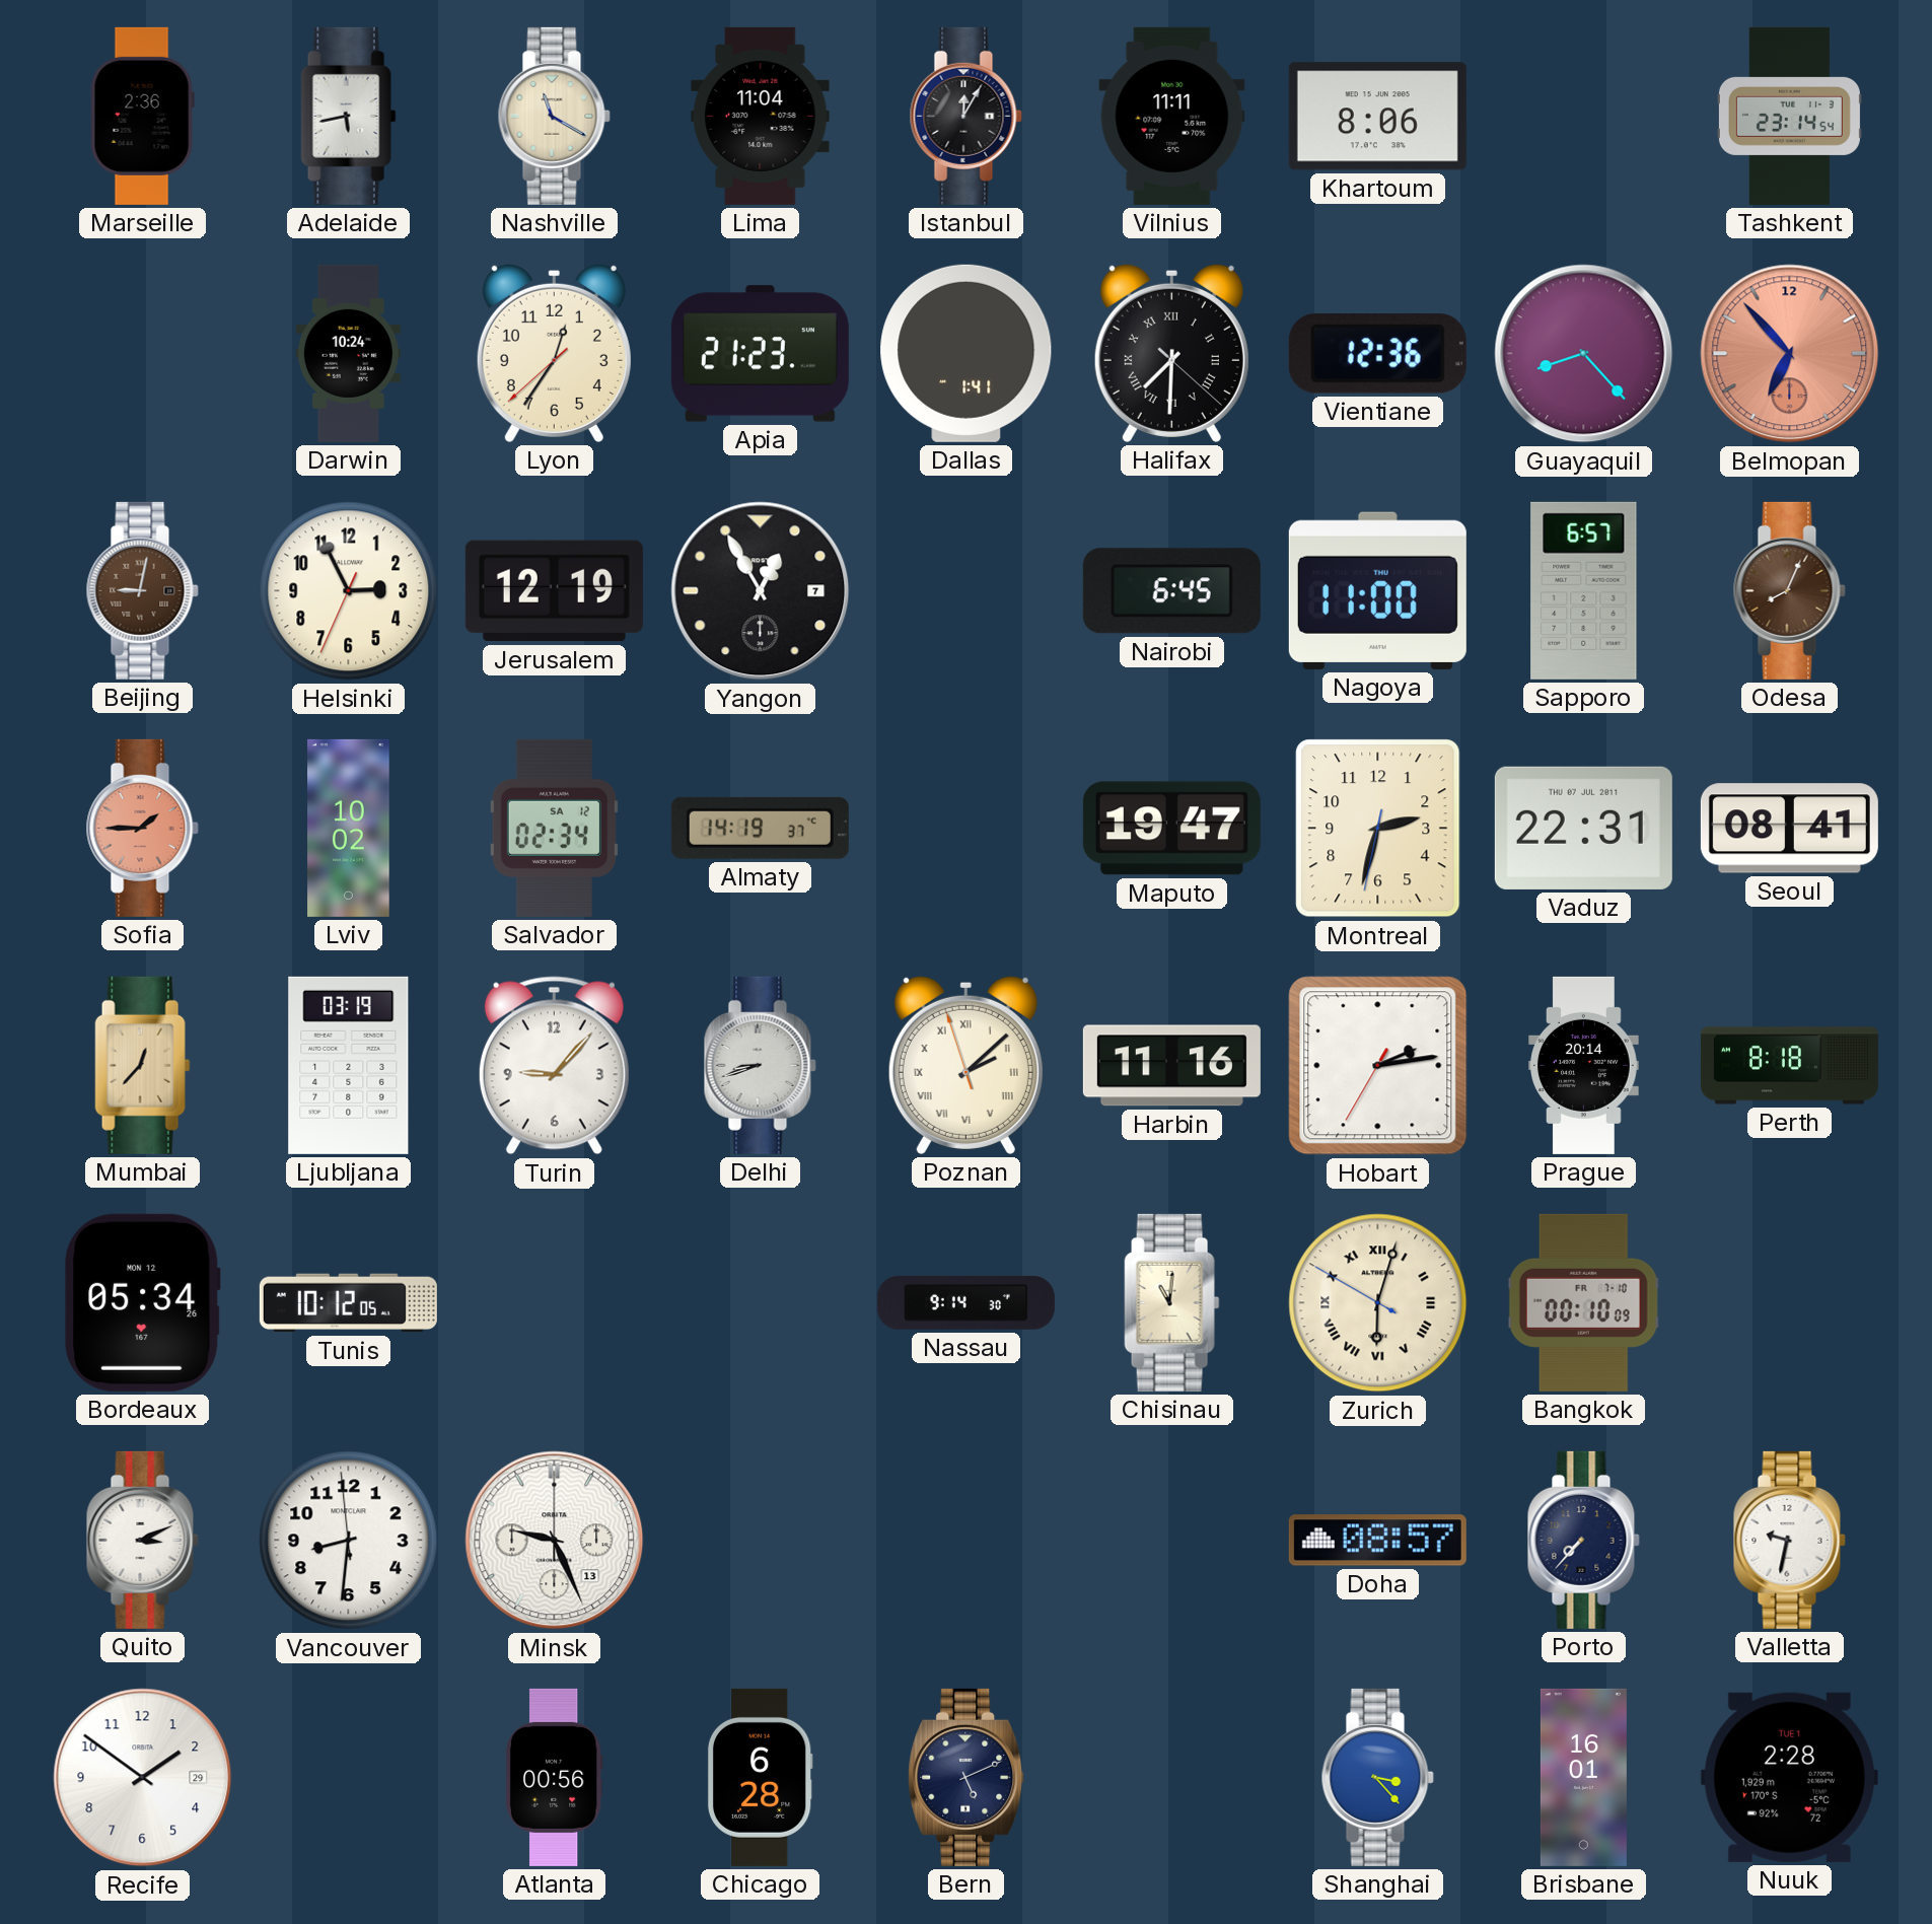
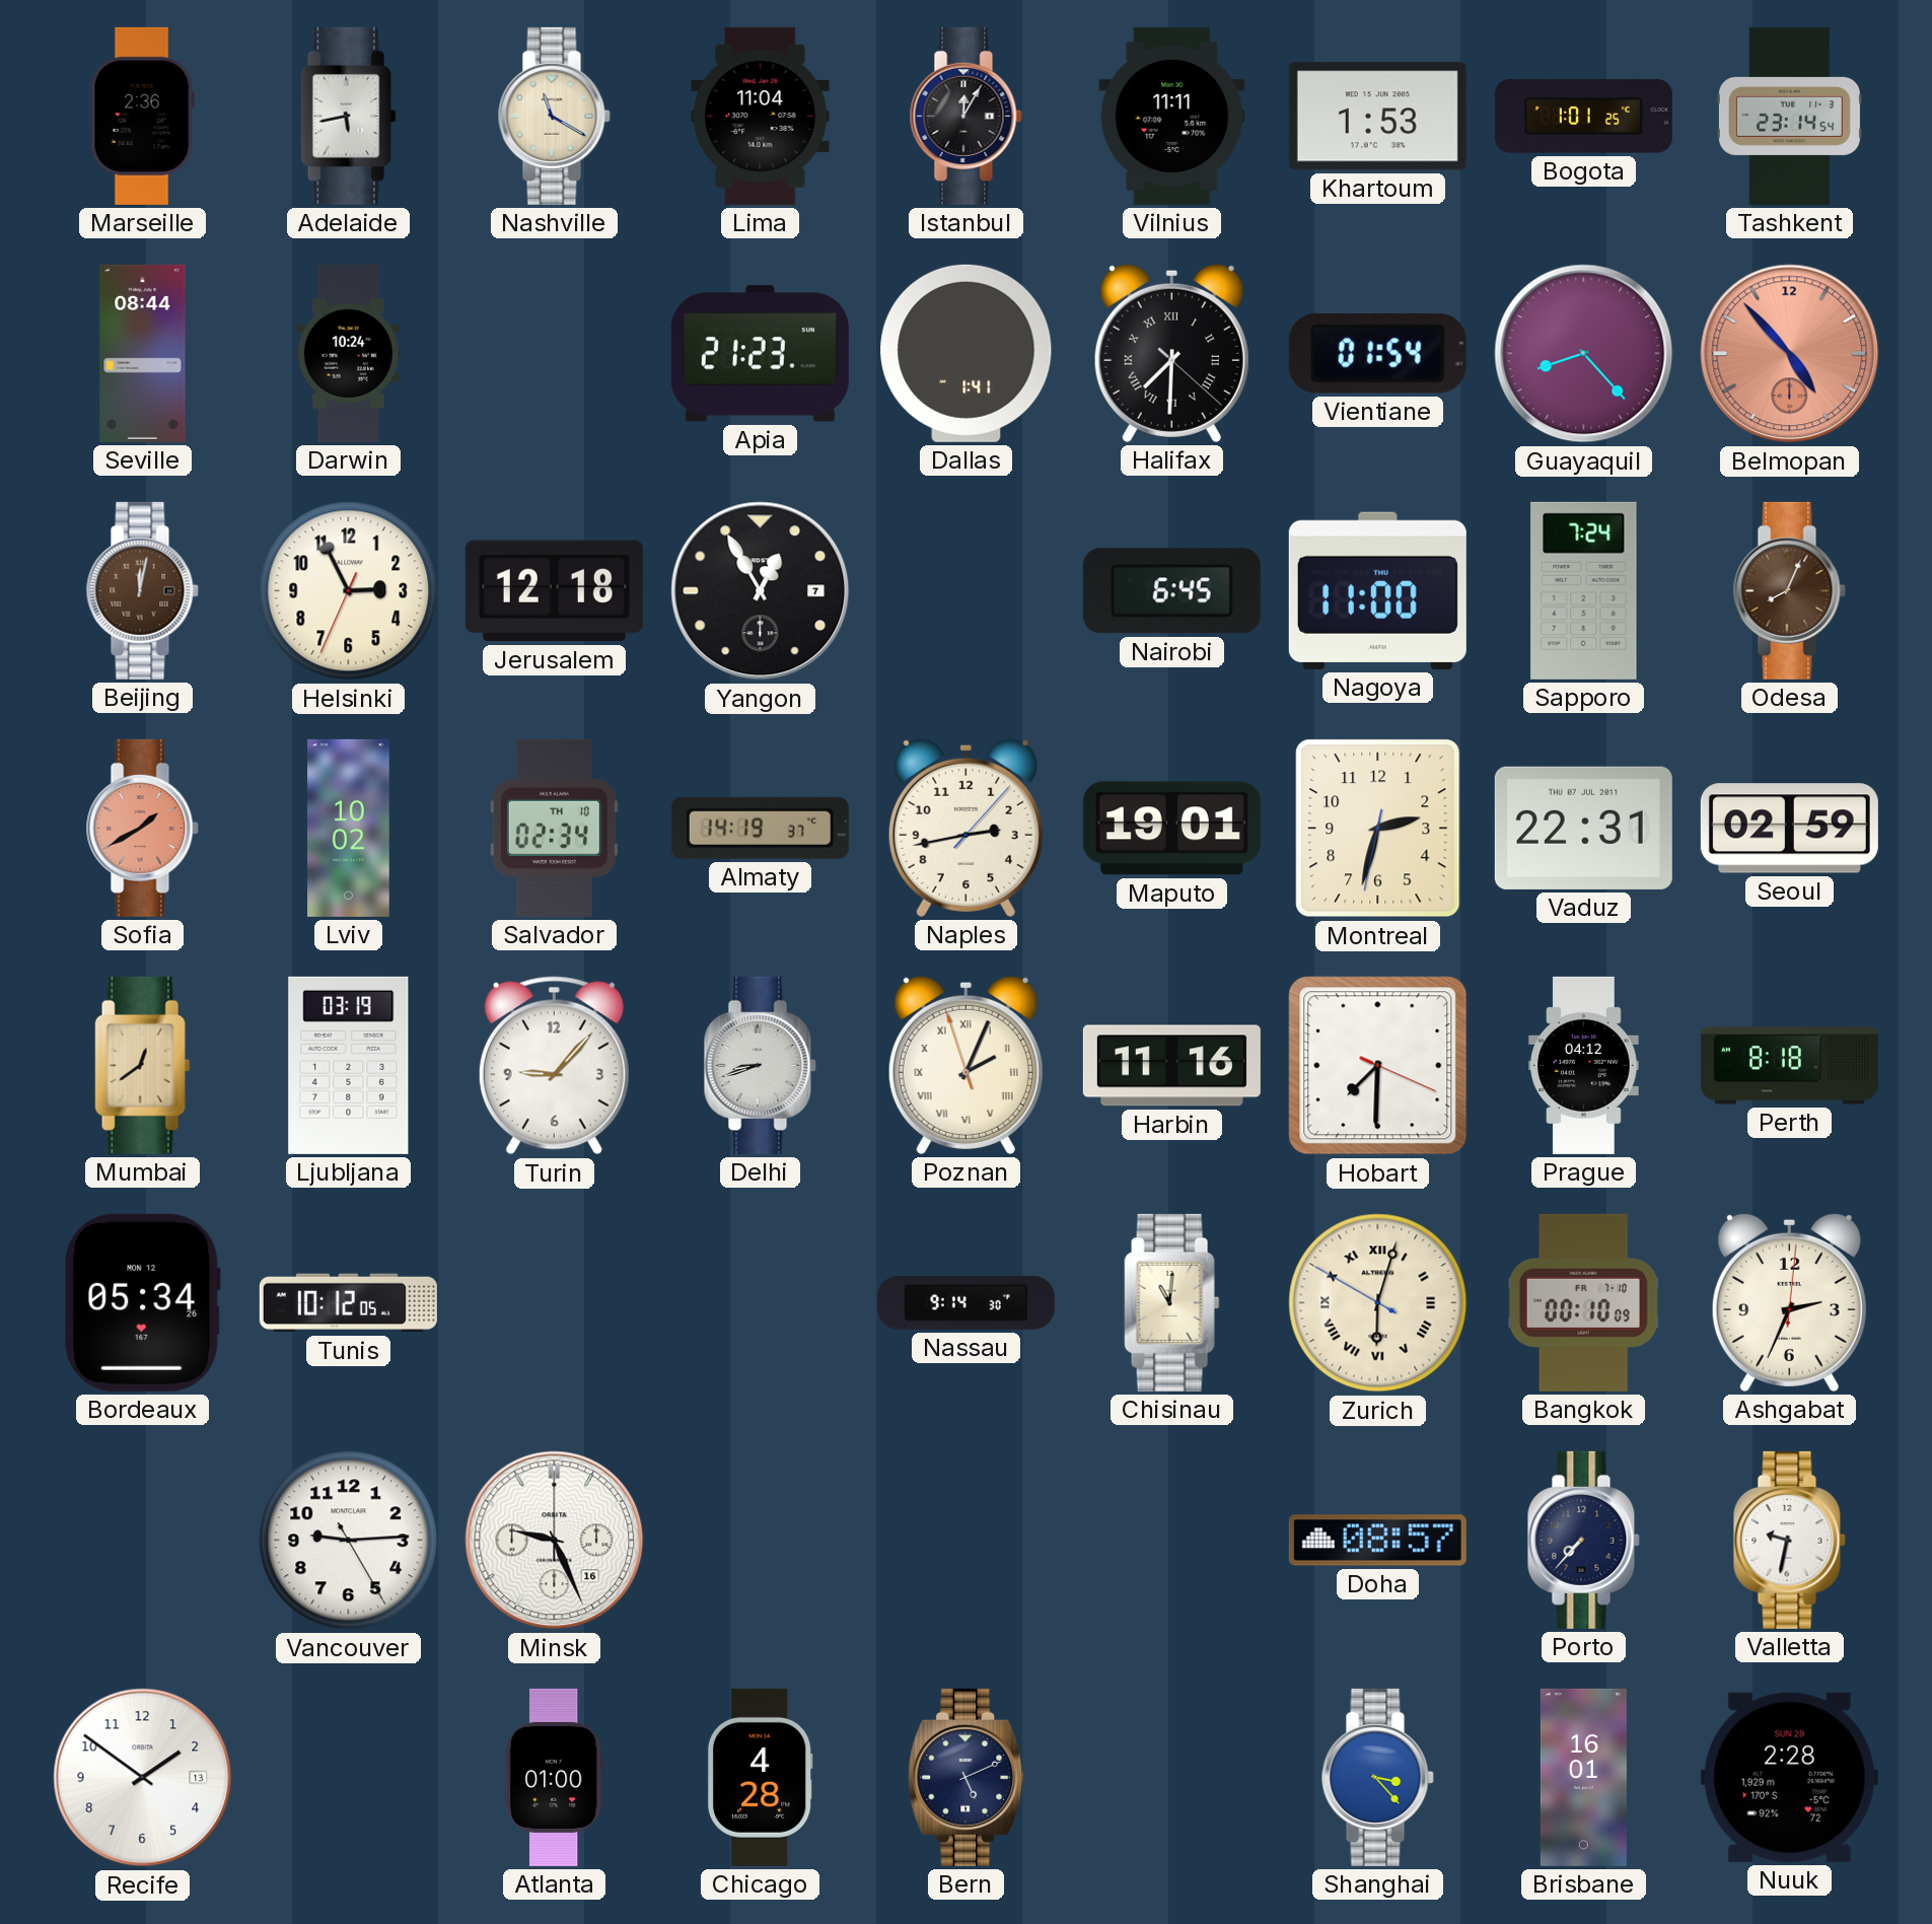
Khartoum: 8:06 -> 1:53
Bogota: none -> 1:01
Seville: none -> 08:44
Lyon: 12:35 -> none
Vientiane: 12:36 -> 01:54
Belmopan: 6:53 -> 4:53
Beijing: 9:02 -> 12:02
Jerusalem: 12:19 -> 12:18
Sapporo: 6:57 -> 7:24
Sofia: 1:45 -> 1:40
Salvador date: SA 12 -> TH 10
Naples: none -> 2:43
Maputo: 19:47 -> 19:01
Seoul: 08:41 -> 02:59
Mumbai: 12:37 -> 12:39
Poznan: 2:07 -> 2:03
Hobart: 2:13 -> 7:30
Prague: 20:14 -> 04:12
Ashgabat: none -> 2:34
Quito: 3:11 -> none
Vancouver: 8:30 -> 9:14
Minsk date: 13 -> 16
Recife date: 29 -> 13
Atlanta: 00:56 -> 01:00
Chicago: 6:28 -> 4:28
Nuuk date: TUE 1 -> SUN 29
